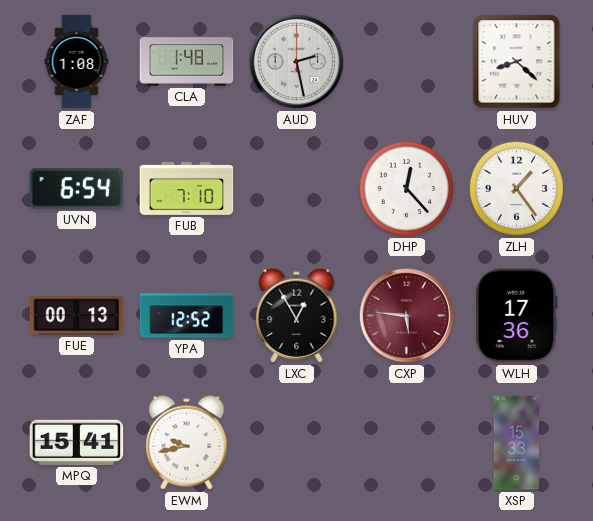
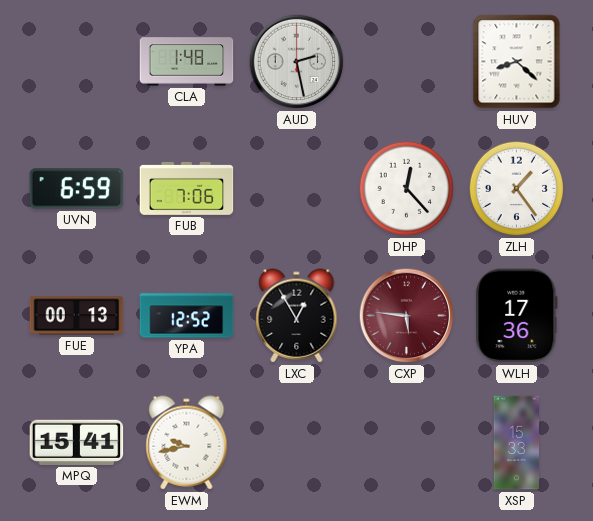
ZAF: 1:08 -> none
UVN: 6:54 -> 6:59
FUB: 7:10 -> 7:06
